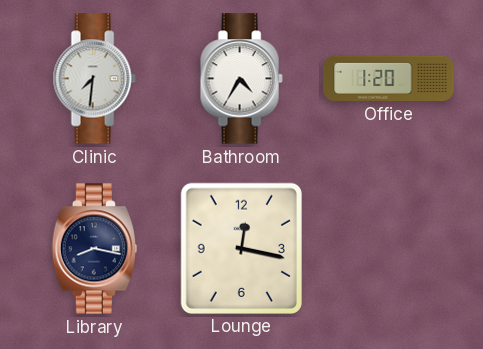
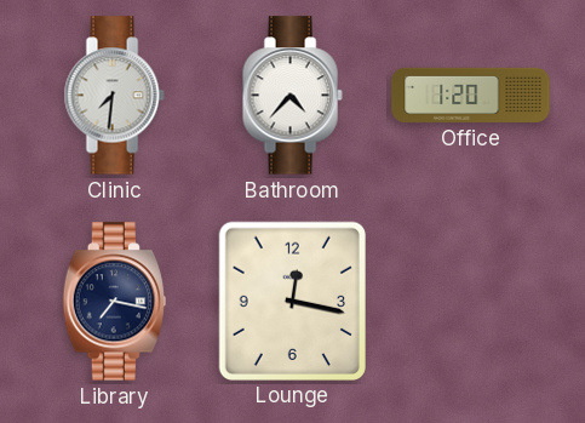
Bathroom: 4:35 -> 4:37
Library: 8:17 -> 7:17
